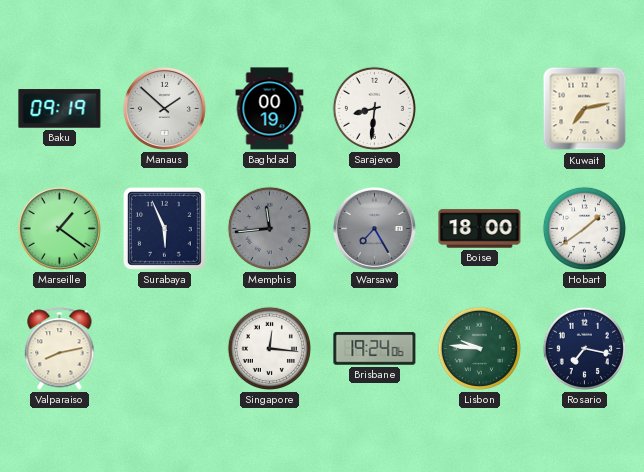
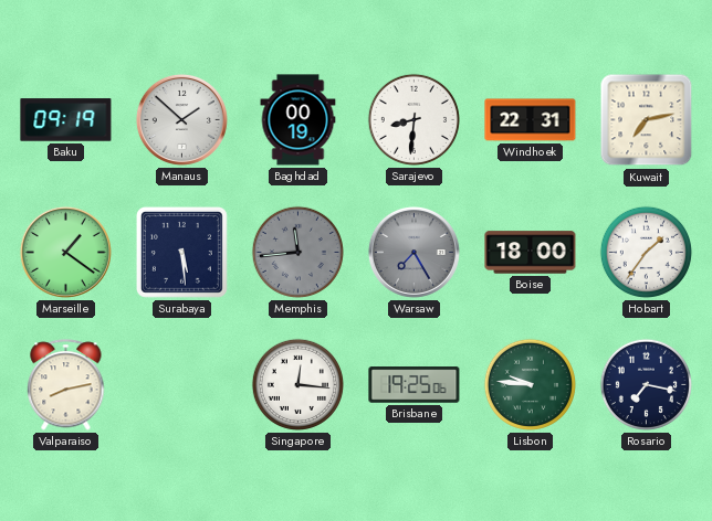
Windhoek: none -> 22:31
Surabaya: 5:56 -> 5:29
Hobart: 1:39 -> 1:36
Brisbane: 19:24 -> 19:25
